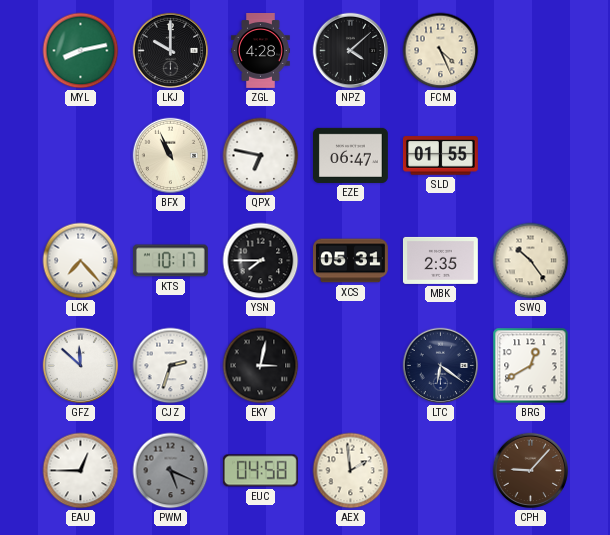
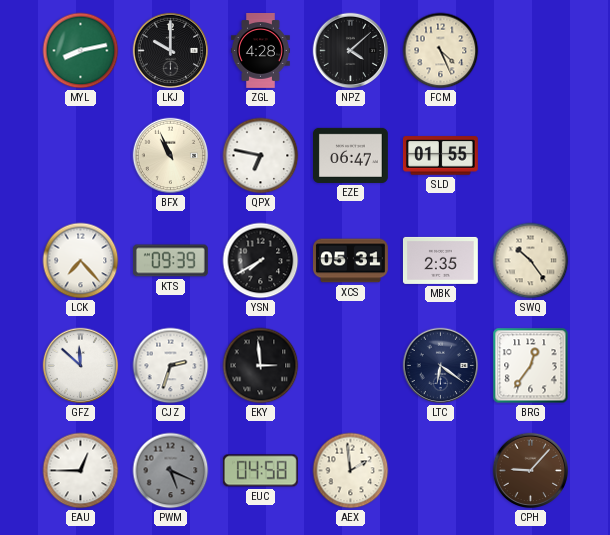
KTS: 10:17 -> 09:39
YSN: 7:45 -> 7:40
EKY: 3:02 -> 2:59
BRG: 12:40 -> 12:36
